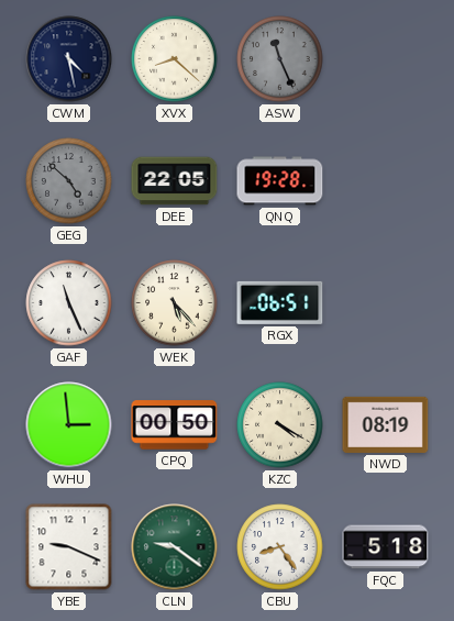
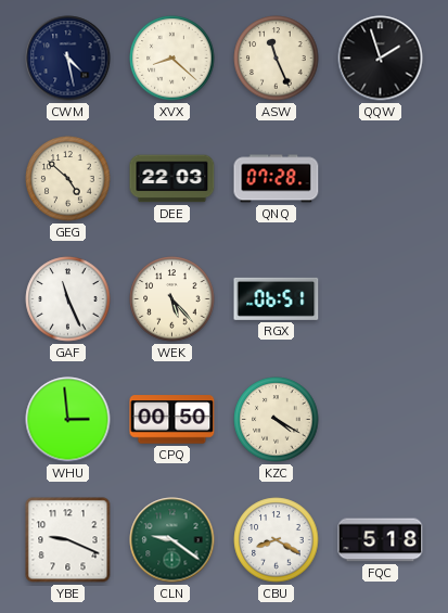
ASW dial: grey -> cream
QQW: none -> 1:57
GEG dial: grey -> cream
DEE: 22:05 -> 22:03
QNQ: 19:28 -> 07:28
NWD: 08:19 -> none
CBU: 8:24 -> 8:20
